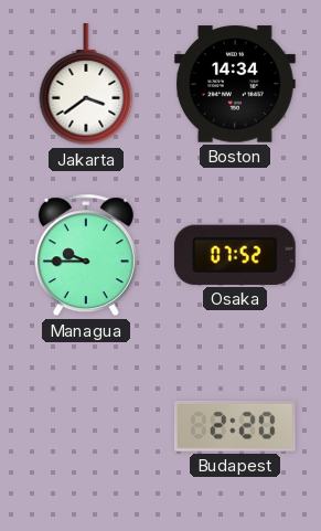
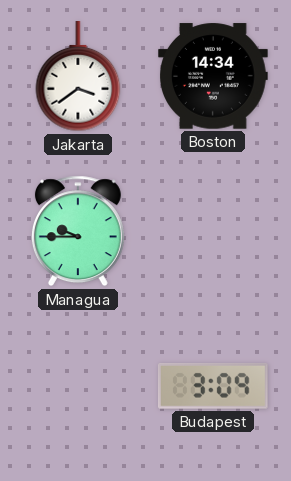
Osaka: 07:52 -> none
Budapest: 2:20 -> 3:09
